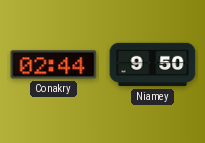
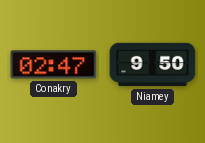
Conakry: 02:44 -> 02:47
